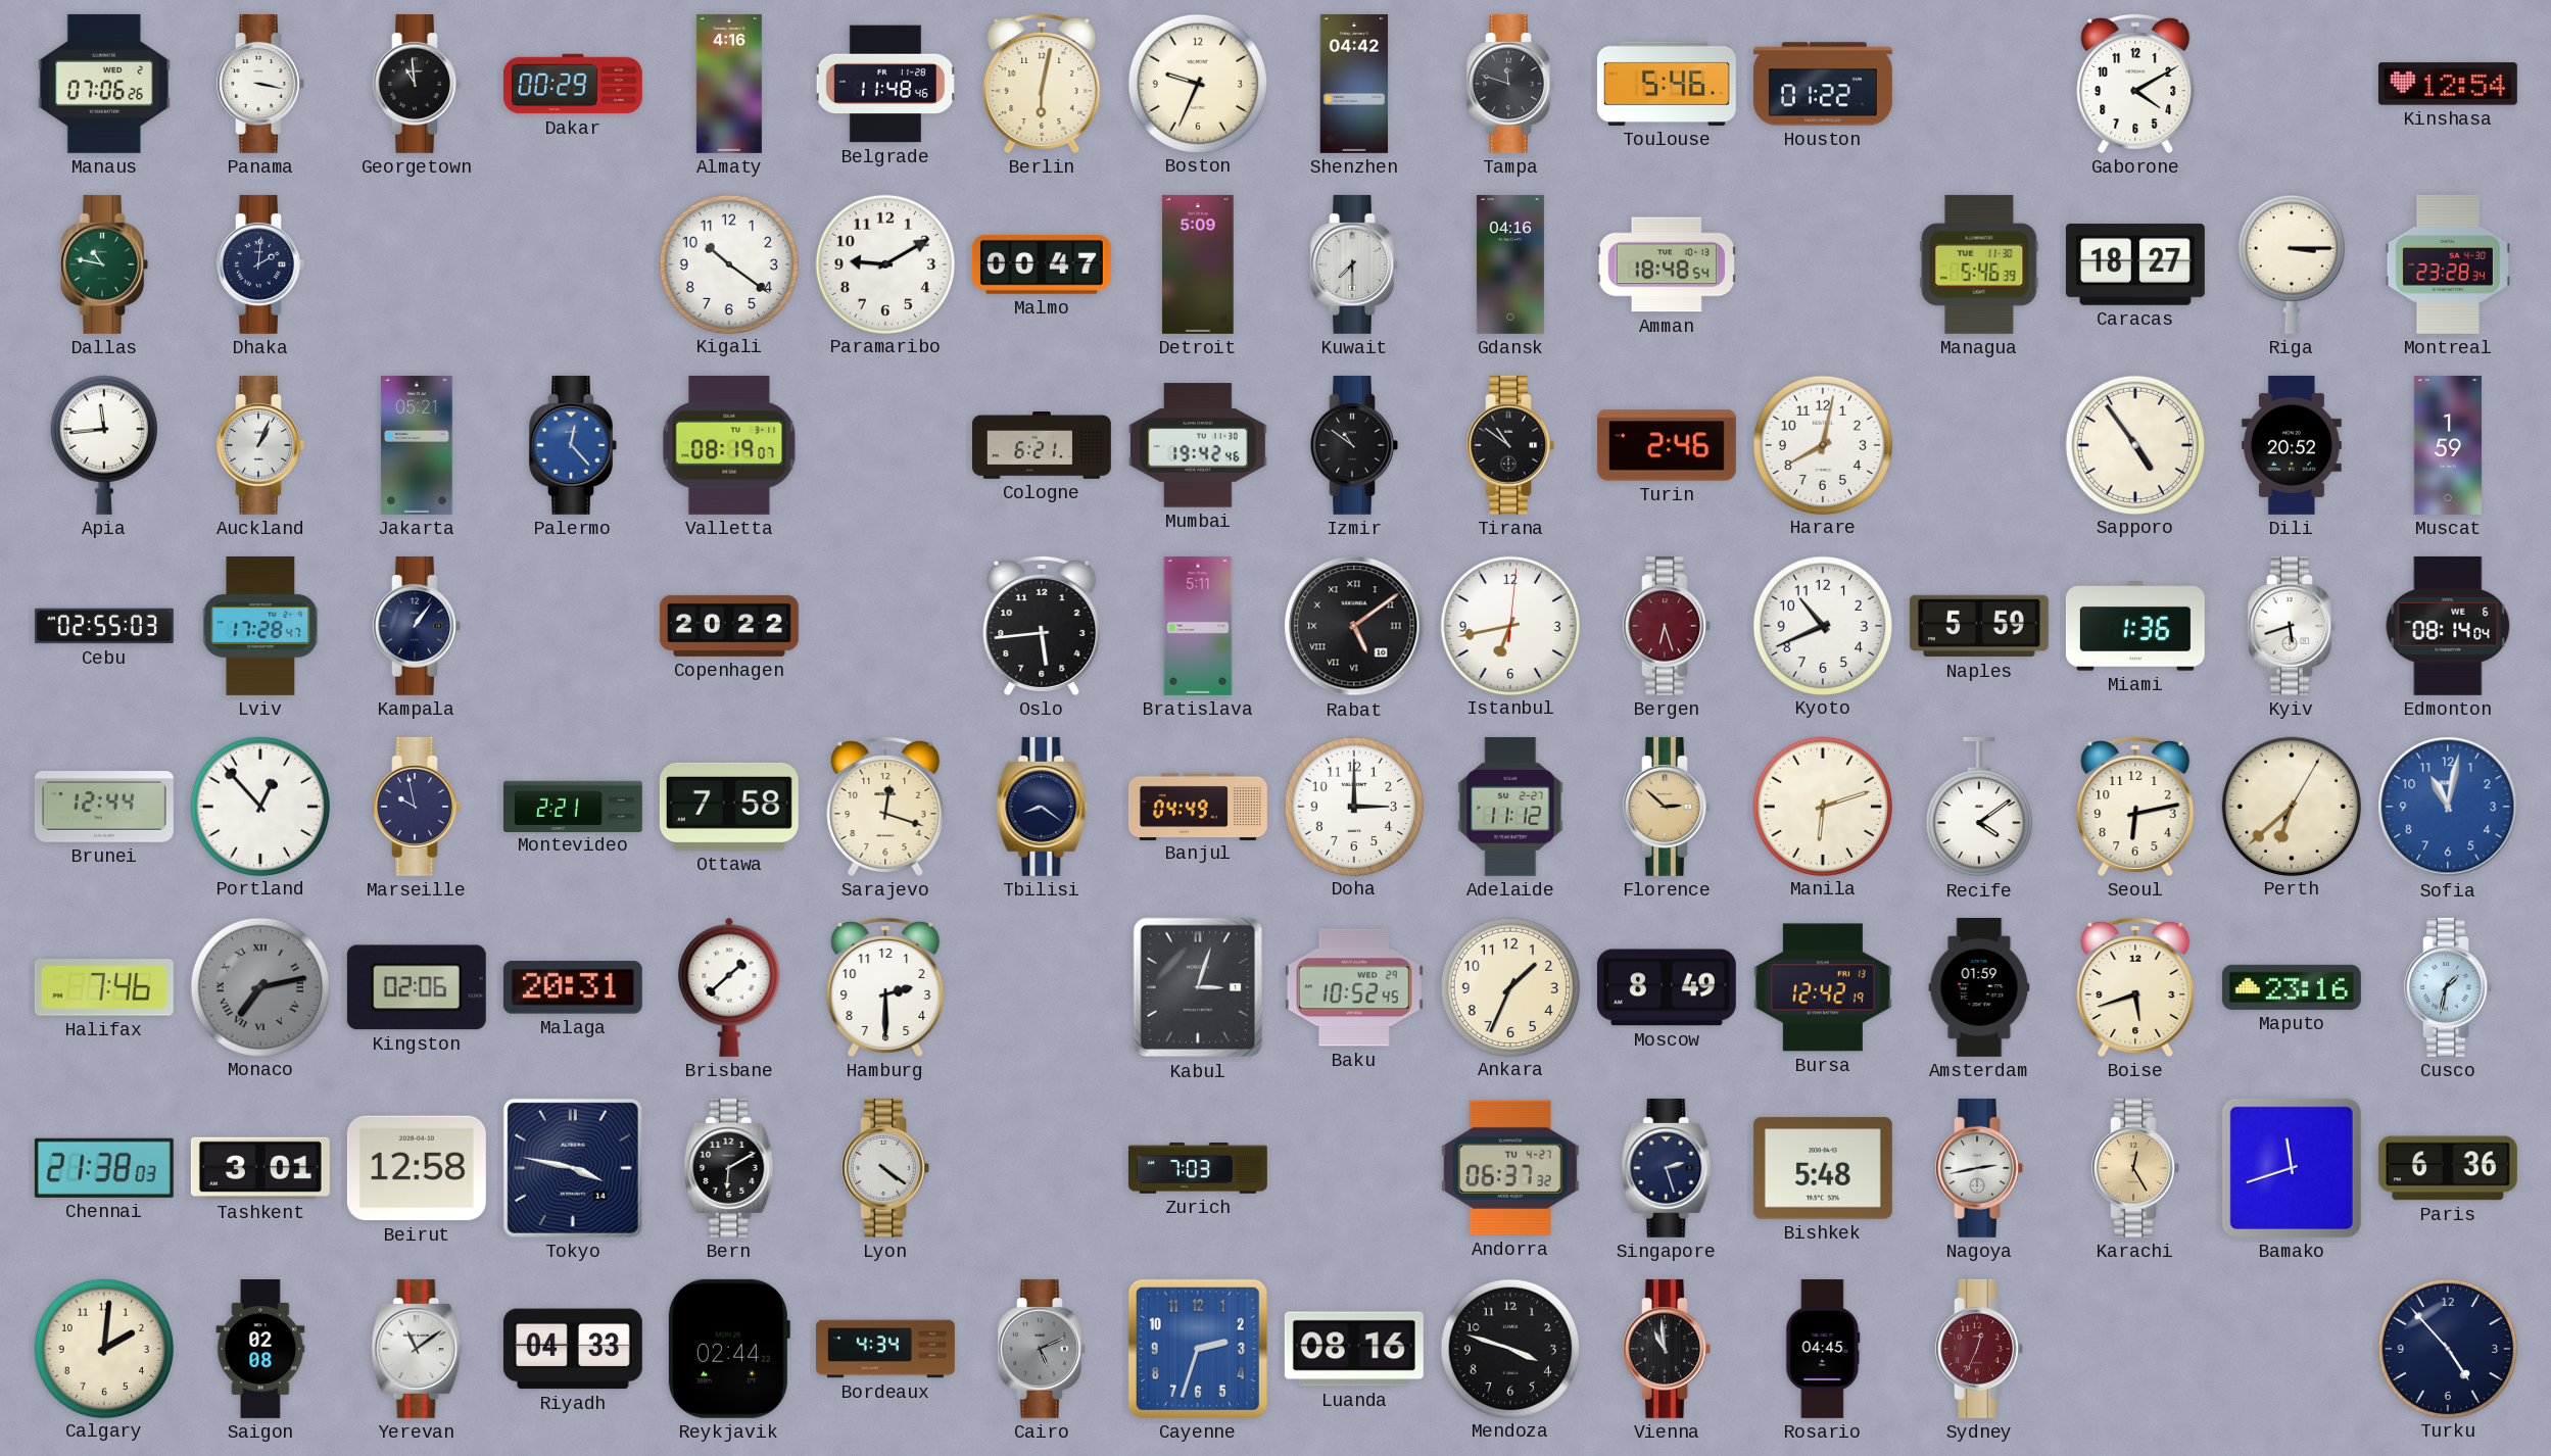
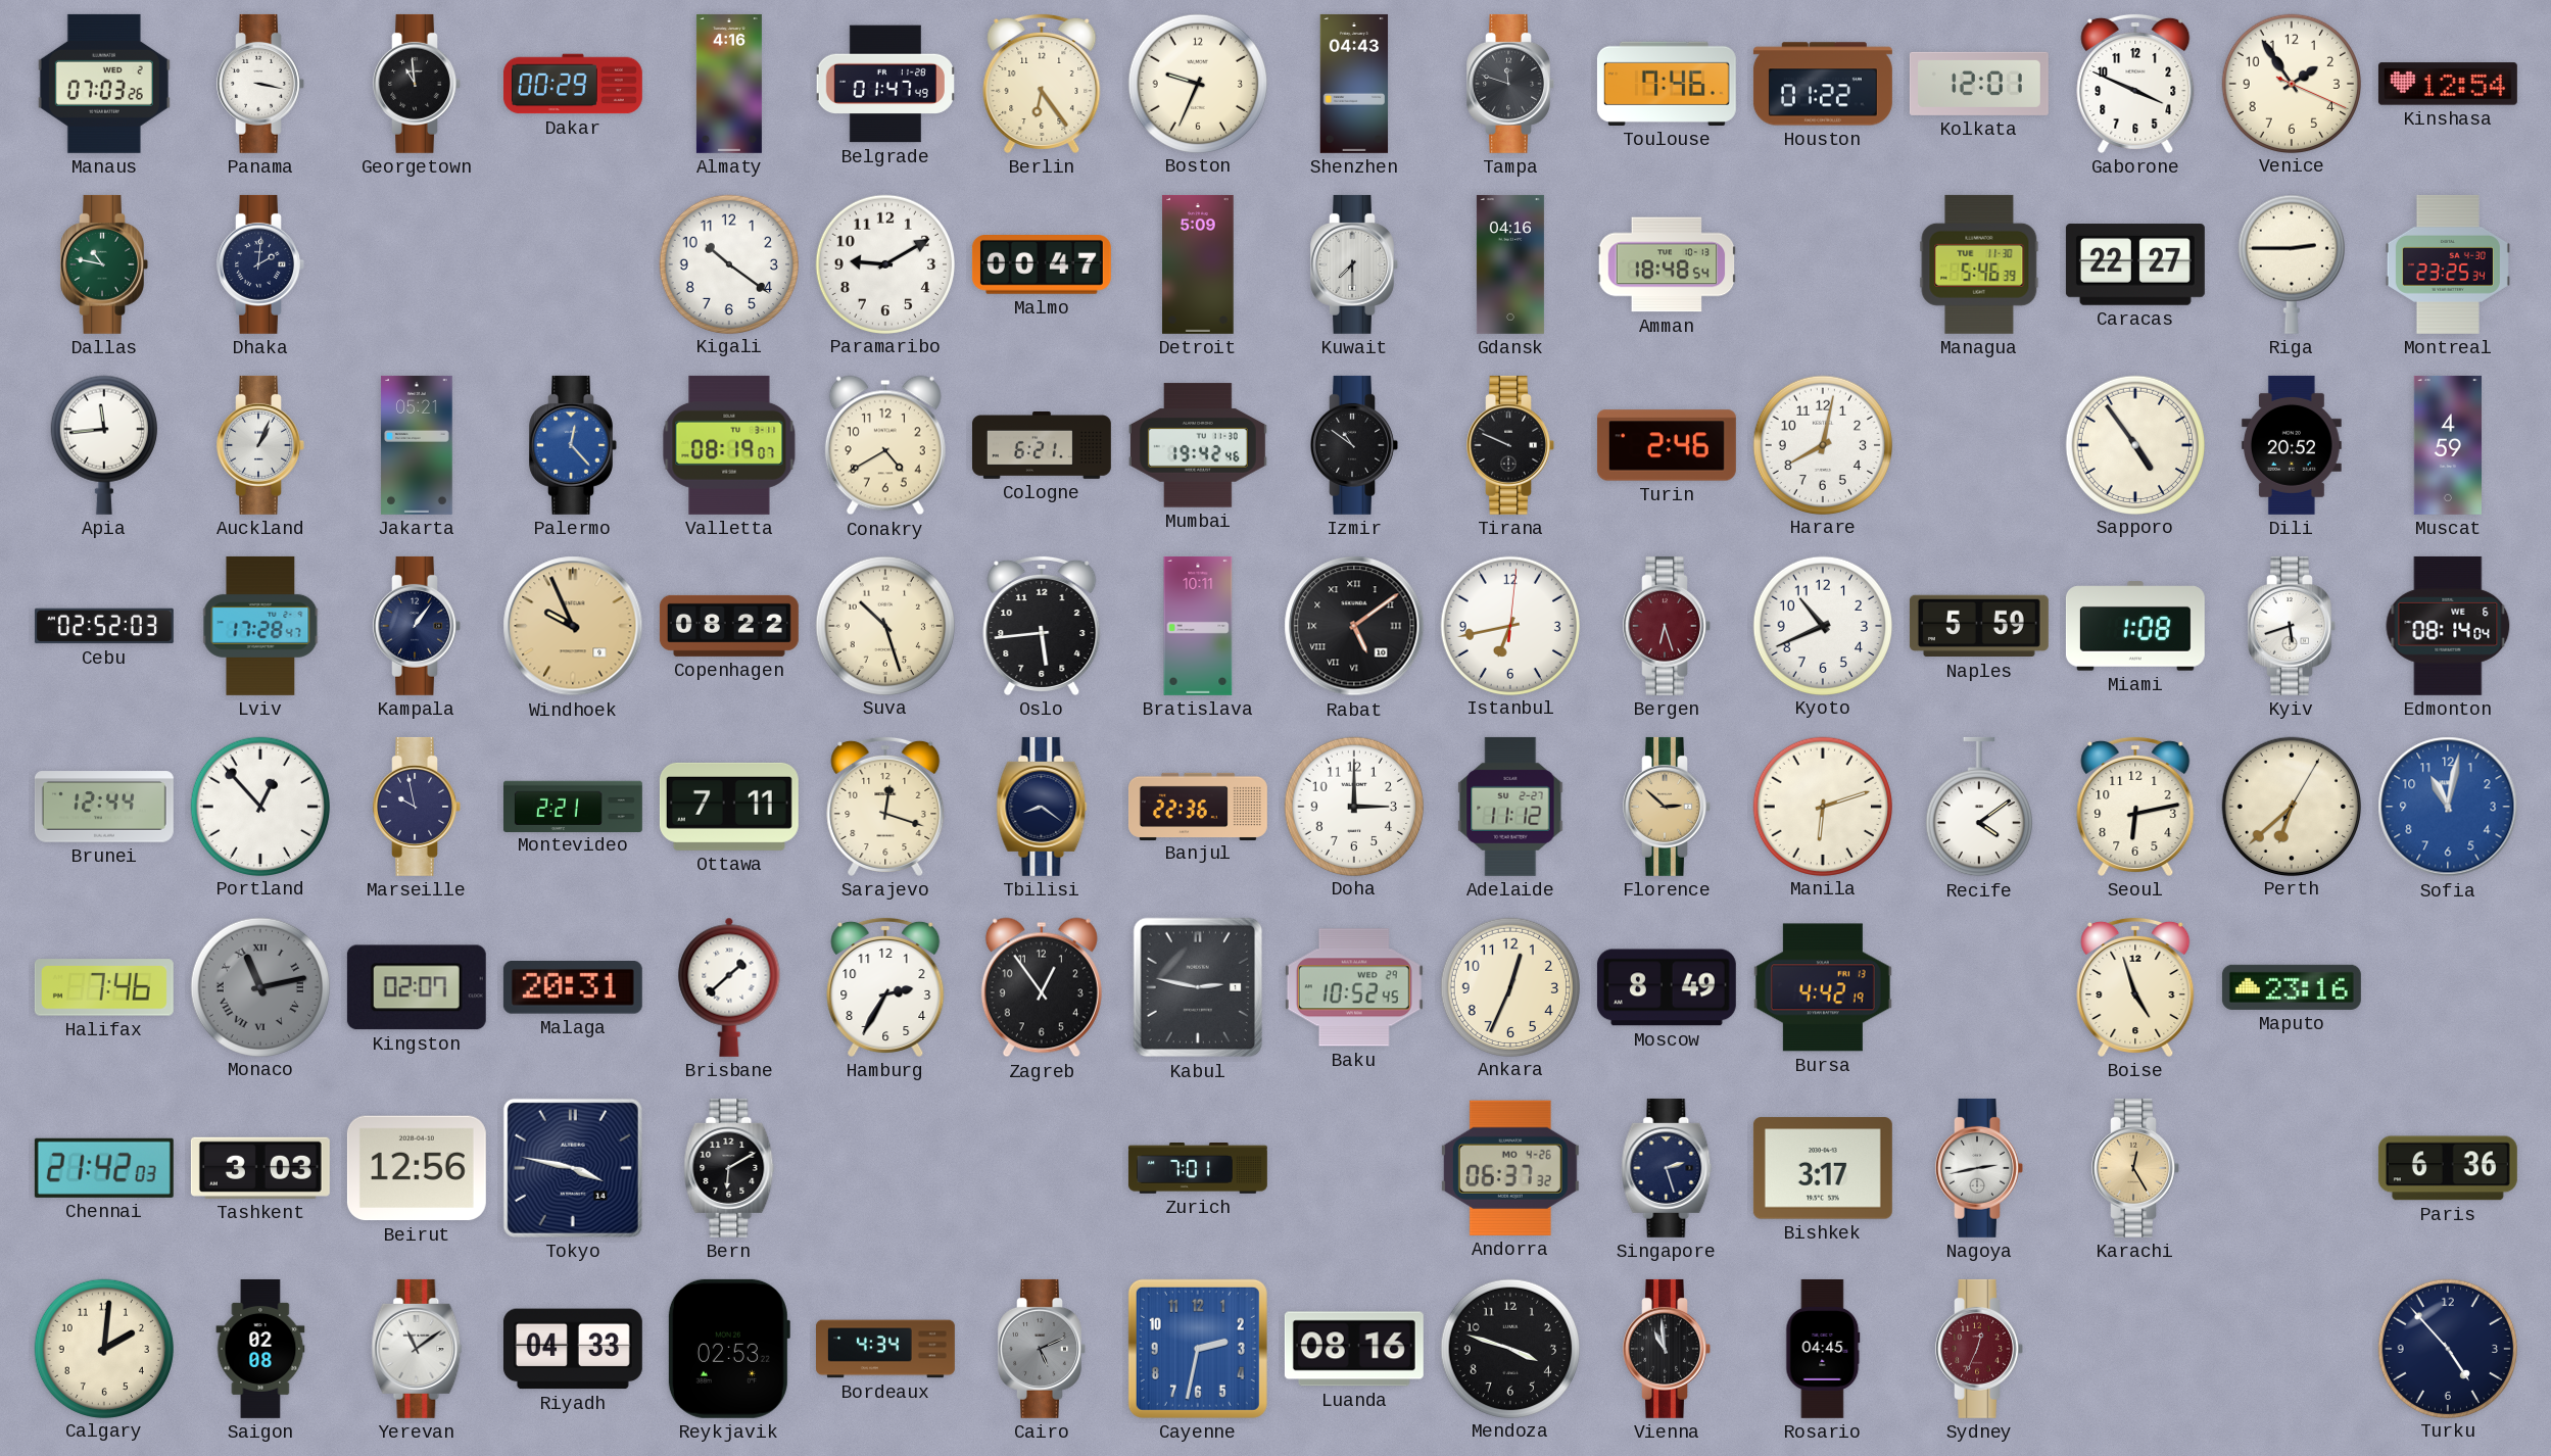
Manaus: 07:06 -> 07:03
Belgrade: 11:48 -> 01:47
Berlin: 6:02 -> 6:24
Shenzhen: 04:42 -> 04:43
Toulouse: 5:46 -> 7:46
Kolkata: none -> 12:01
Gaborone: 4:10 -> 3:49
Venice: none -> 1:54
Caracas: 18:27 -> 22:27
Riga: 3:15 -> 2:45
Montreal: 23:28 -> 23:25
Conakry: none -> 4:40
Tirana: 10:51 -> 9:49
Muscat: 1:59 -> 4:59
Cebu: 02:55 -> 02:52
Windhoek: none -> 9:56
Copenhagen: 20:22 -> 08:22
Suva: none -> 10:27
Bratislava: 5:11 -> 10:11
Miami: 1:36 -> 1:08
Ottawa: 7:58 -> 7:11
Banjul: 04:49 -> 22:36
Monaco: 7:13 -> 11:13
Kingston: 02:06 -> 02:07
Hamburg: 2:30 -> 2:35
Zagreb: none -> 12:54
Kabul: 3:03 -> 2:47
Ankara: 1:34 -> 12:34
Bursa: 12:42 -> 4:42
Amsterdam: 01:59 -> none
Boise: 5:42 -> 4:57
Cusco: 1:32 -> none
Chennai: 21:38 -> 21:42
Tashkent: 3:01 -> 3:03
Beirut: 12:58 -> 12:56
Lyon: 4:21 -> none
Zurich: 7:03 -> 7:01
Andorra date: TU 4-27 -> MO 4-26
Bishkek: 5:48 -> 3:17
Bamako: 11:42 -> none
Reykjavik: 02:44 -> 02:53
Cayenne: 2:33 -> 2:32
